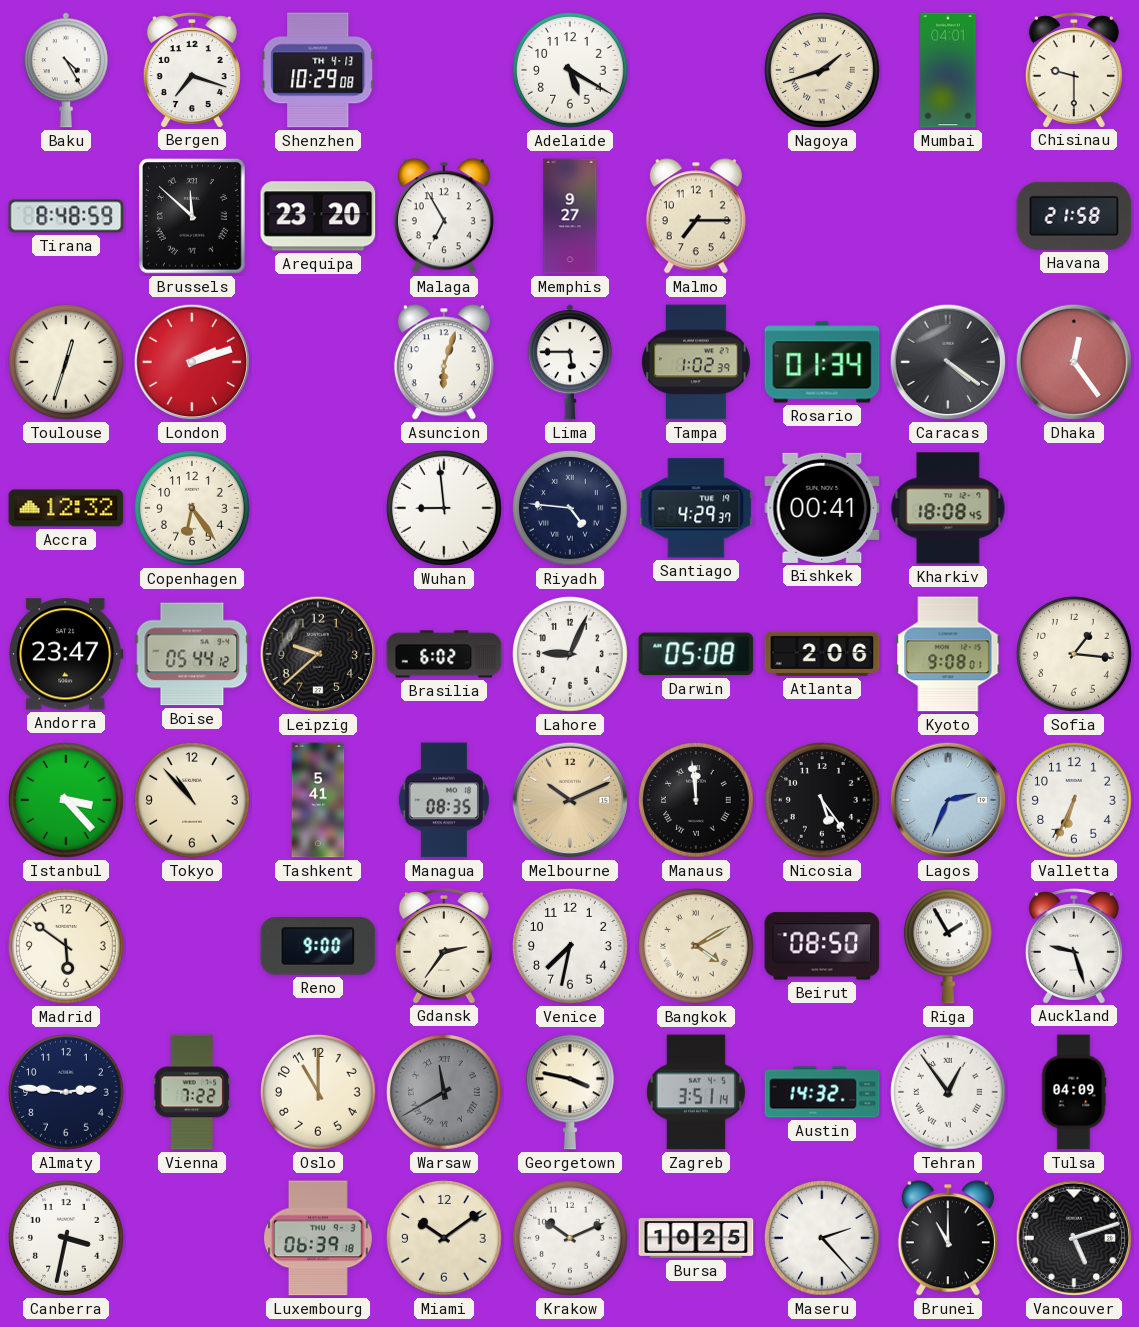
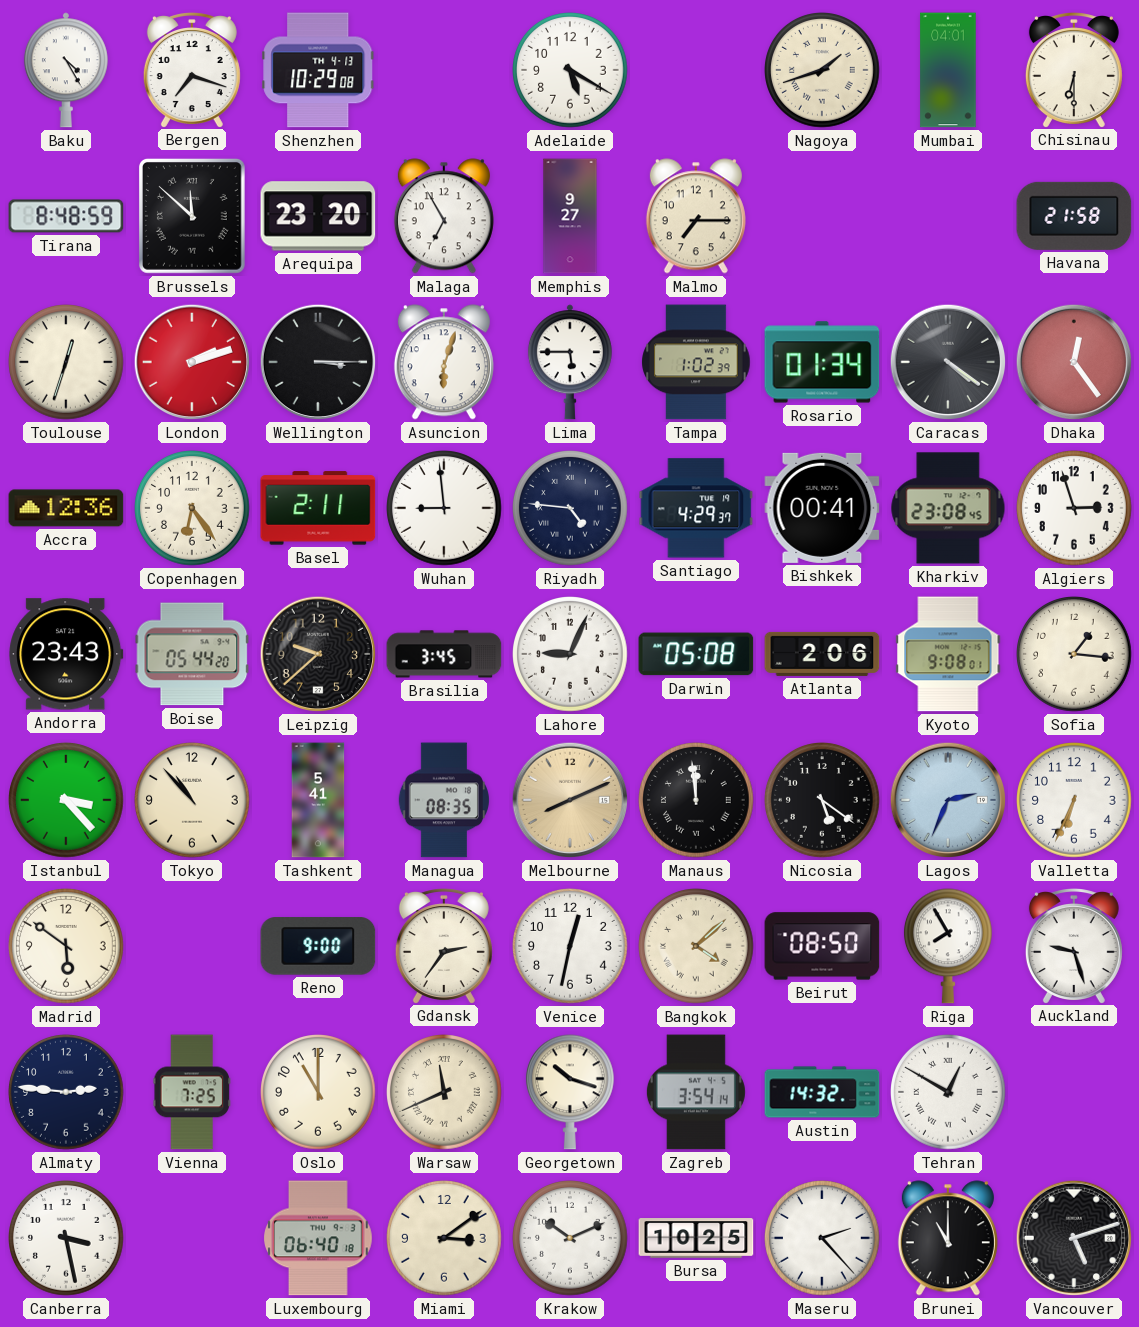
Chisinau: 9:30 -> 6:30
Wellington: none -> 3:15
Accra: 12:32 -> 12:36
Basel: none -> 2:11
Kharkiv: 18:08 -> 23:08
Algiers: none -> 2:57
Andorra: 23:47 -> 23:43
Boise: 05:44:12 -> 05:44:20
Brasilia: 6:02 -> 3:45
Melbourne: 10:11 -> 8:11
Nicosia: 5:24 -> 5:21
Venice: 7:32 -> 12:32
Bangkok: 4:10 -> 4:08
Riga: 1:55 -> 7:55
Vienna: 7:22 -> 7:25
Warsaw: 11:40 -> 11:41
Warsaw dial: grey -> cream
Georgetown: 3:47 -> 10:18
Zagreb: 3:51 -> 3:54
Tehran: 12:54 -> 12:50
Tulsa: 04:09 -> none
Canberra: 3:32 -> 3:28
Luxembourg: 06:39 -> 06:40
Miami: 10:09 -> 3:09
